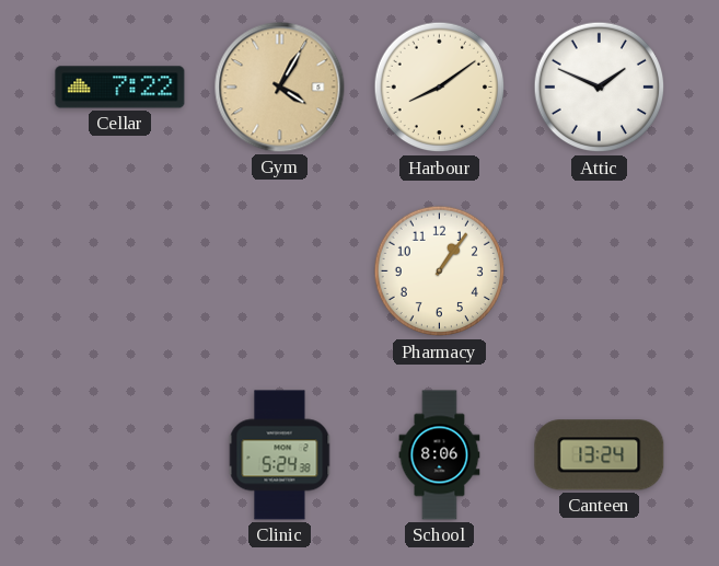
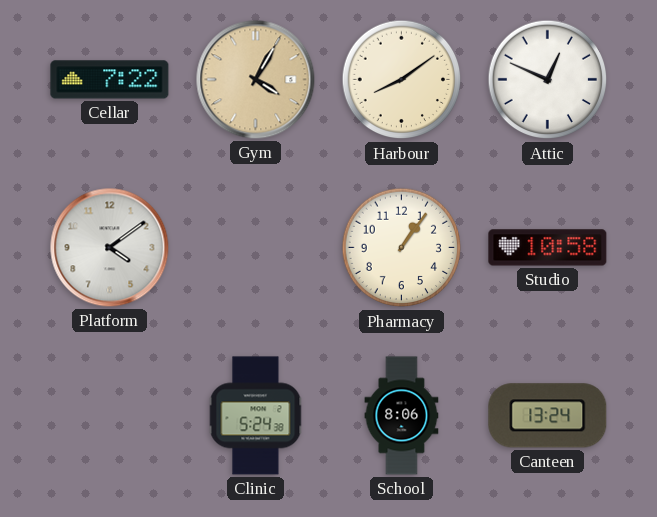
Attic: 1:49 -> 12:49
Platform: none -> 4:09
Studio: none -> 10:58
